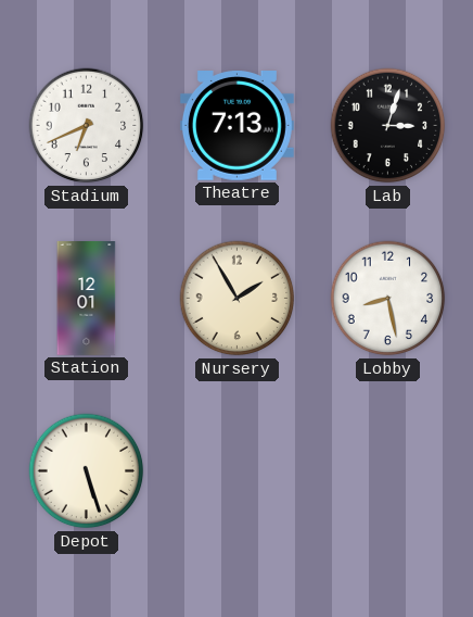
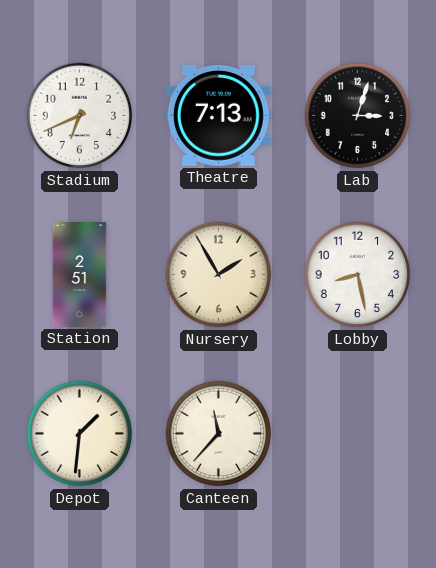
Station: 12:01 -> 2:51
Depot: 5:27 -> 1:31
Canteen: none -> 11:37
